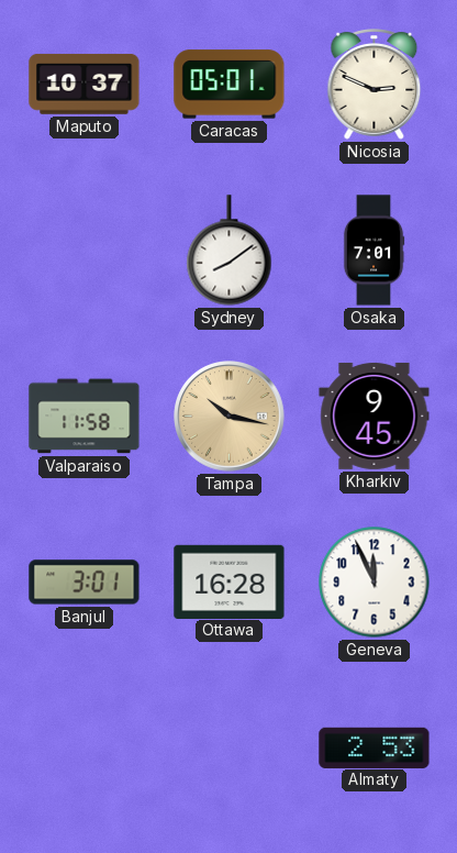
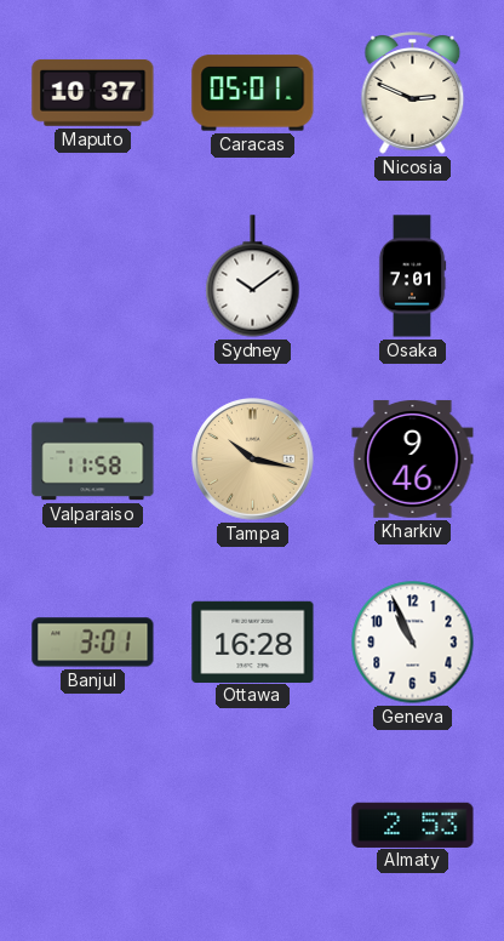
Sydney: 8:09 -> 10:09
Kharkiv: 9:45 -> 9:46
Geneva: 11:56 -> 10:56
